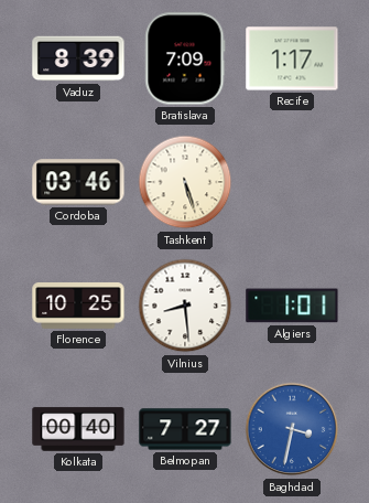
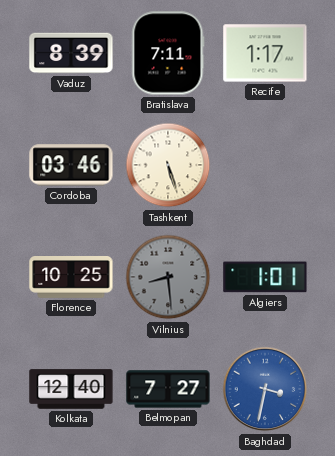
Bratislava: 7:09 -> 7:11
Vilnius dial: white -> grey
Kolkata: 00:40 -> 12:40
